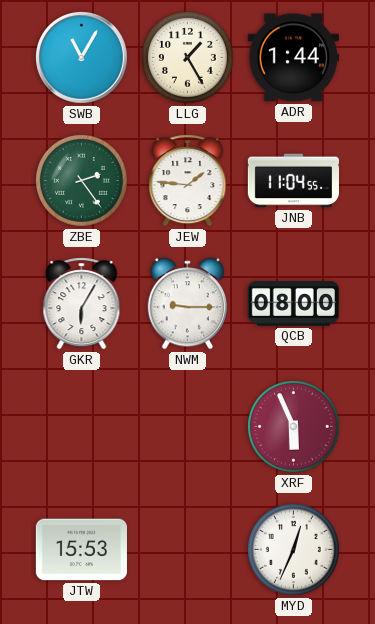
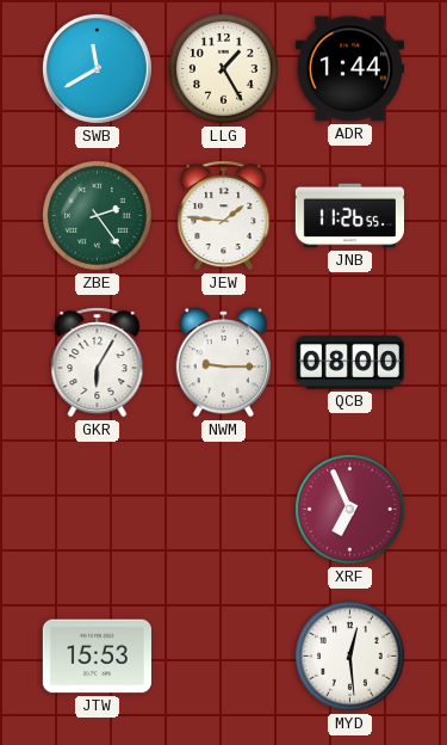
SWB: 11:05 -> 11:40
JNB: 11:04 -> 11:26
XRF: 5:56 -> 6:56
MYD: 12:34 -> 12:29
